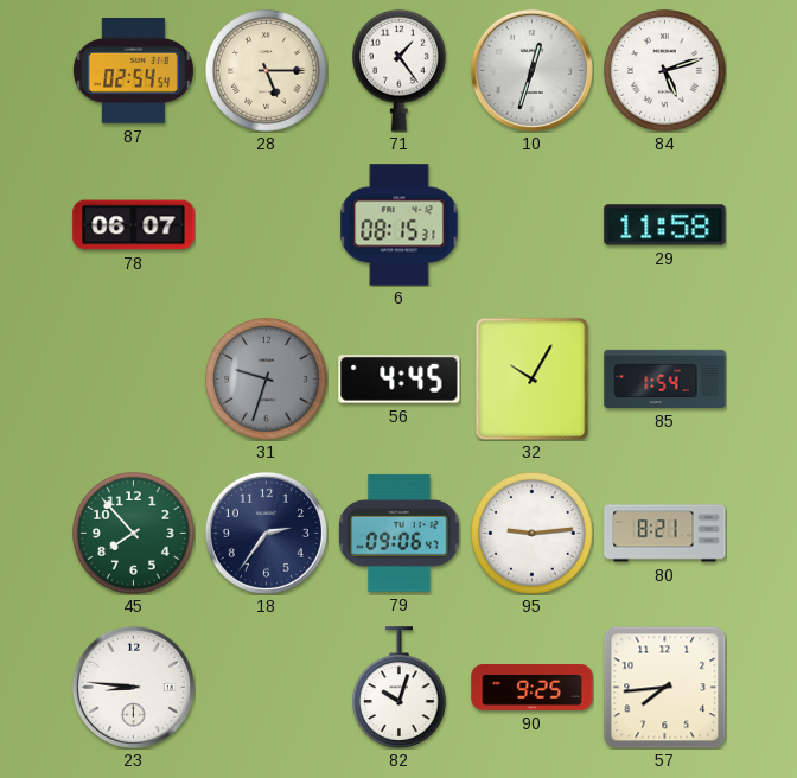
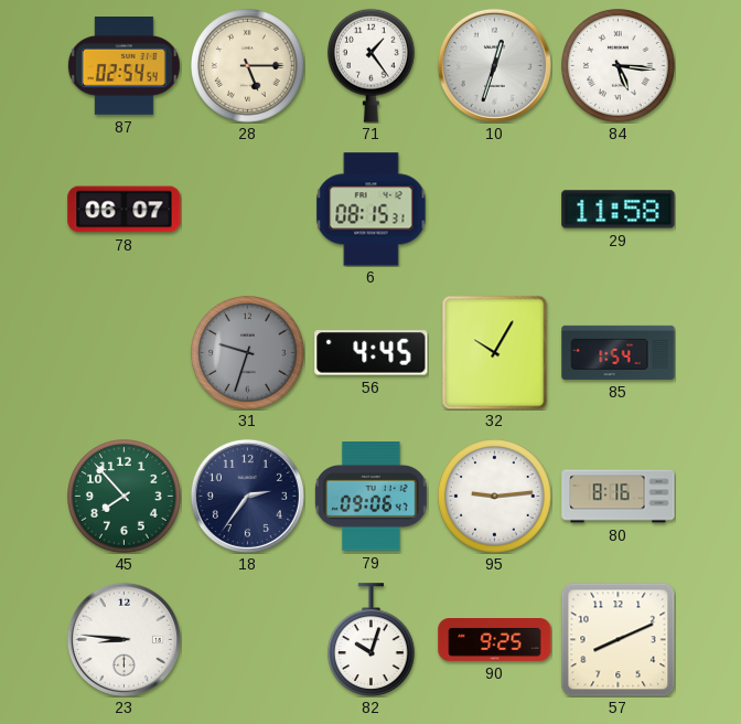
84: 5:12 -> 5:16
80: 8:21 -> 8:16
57: 7:44 -> 8:11
